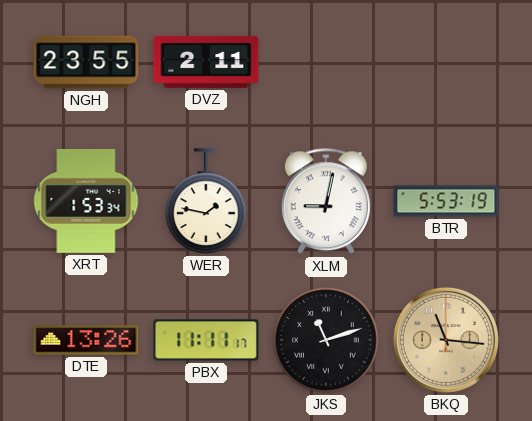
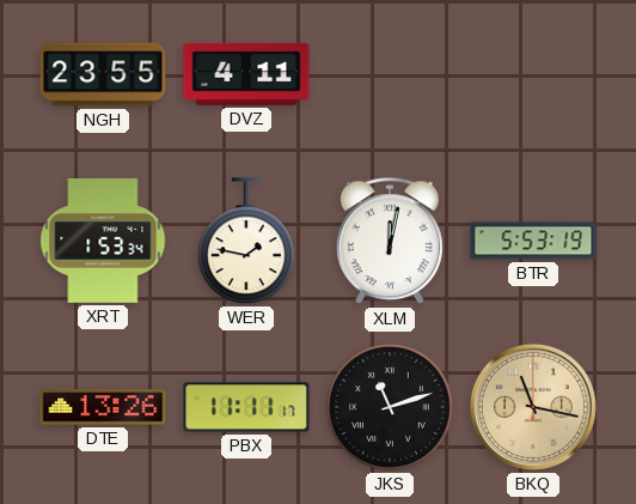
DVZ: 2:11 -> 4:11
XLM: 9:02 -> 12:02
BKQ: 11:16 -> 11:17
